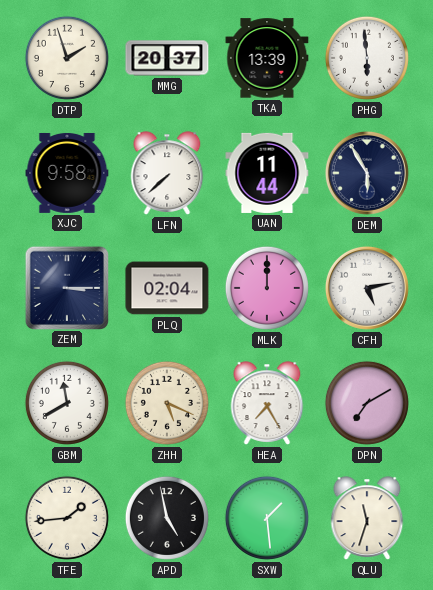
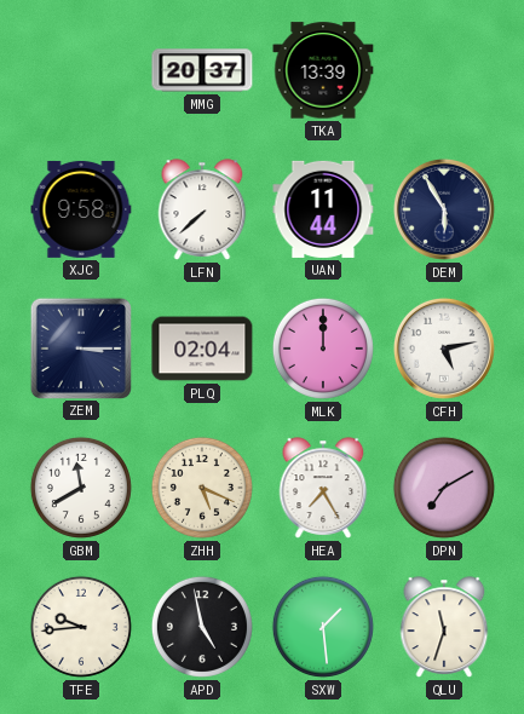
DTP: 1:57 -> none
PHG: 5:59 -> none
TFE: 1:44 -> 9:44
